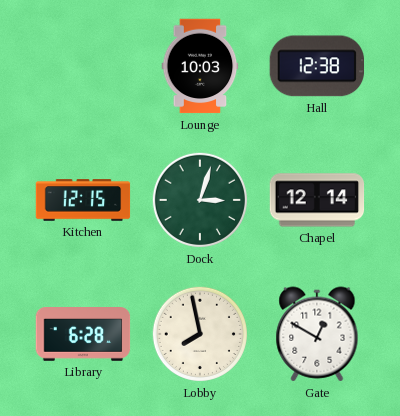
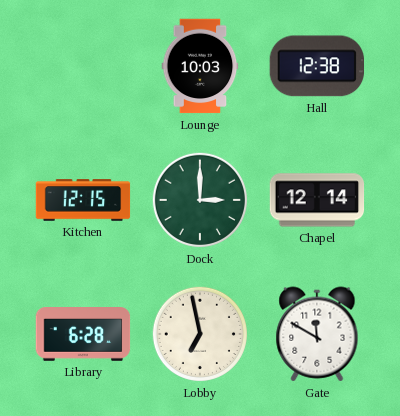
Dock: 3:03 -> 3:00
Lobby: 7:58 -> 6:58
Gate: 12:50 -> 11:50
